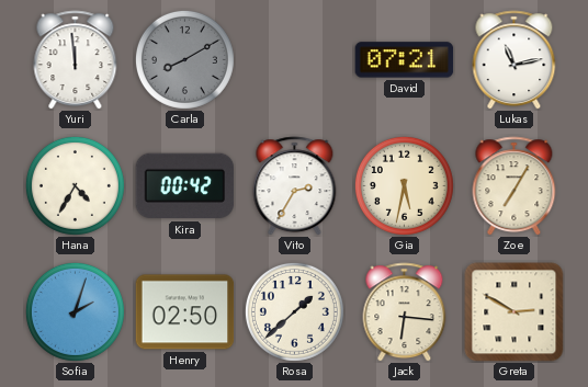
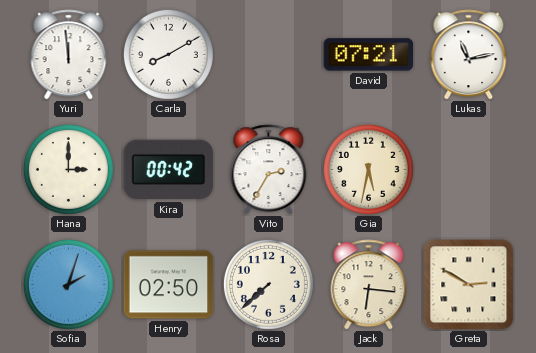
Carla dial: grey -> white
Hana: 4:35 -> 3:00
Zoe: 7:05 -> none
Rosa: 1:38 -> 7:38
